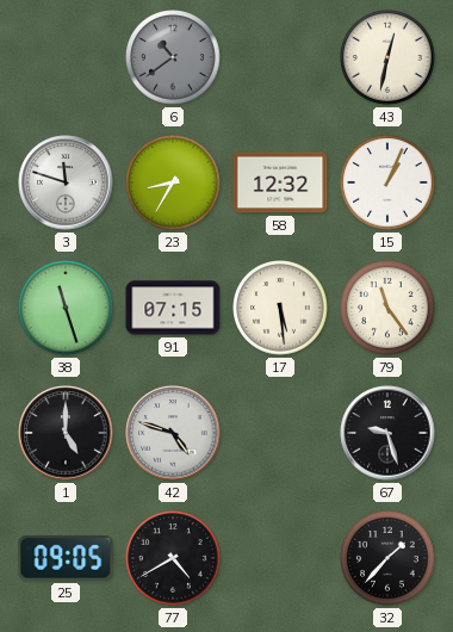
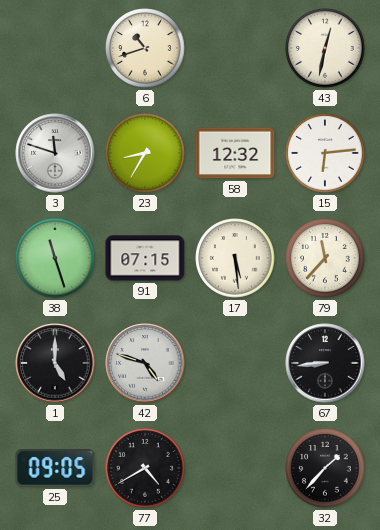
6: 10:39 -> 10:42
6 dial: grey -> cream
15: 1:04 -> 6:14
79: 11:24 -> 11:37
67: 9:27 -> 8:44
